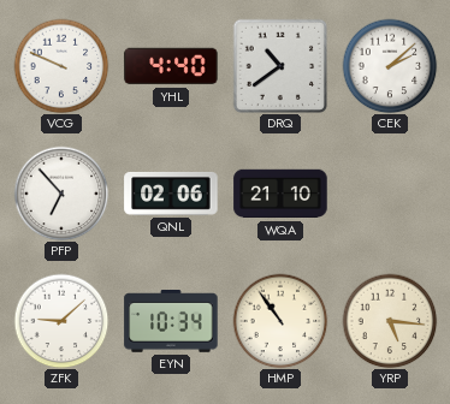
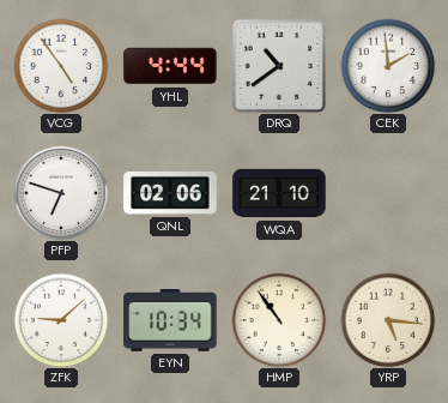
VCG: 9:49 -> 4:54
YHL: 4:40 -> 4:44
CEK: 2:08 -> 1:59
PFP: 6:53 -> 6:48
